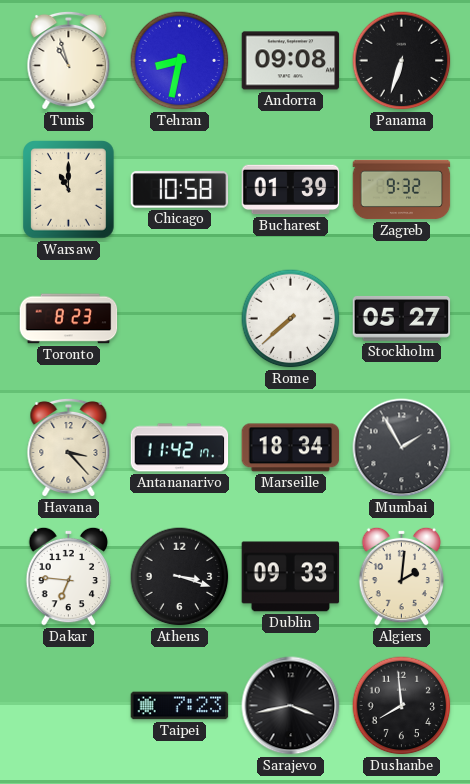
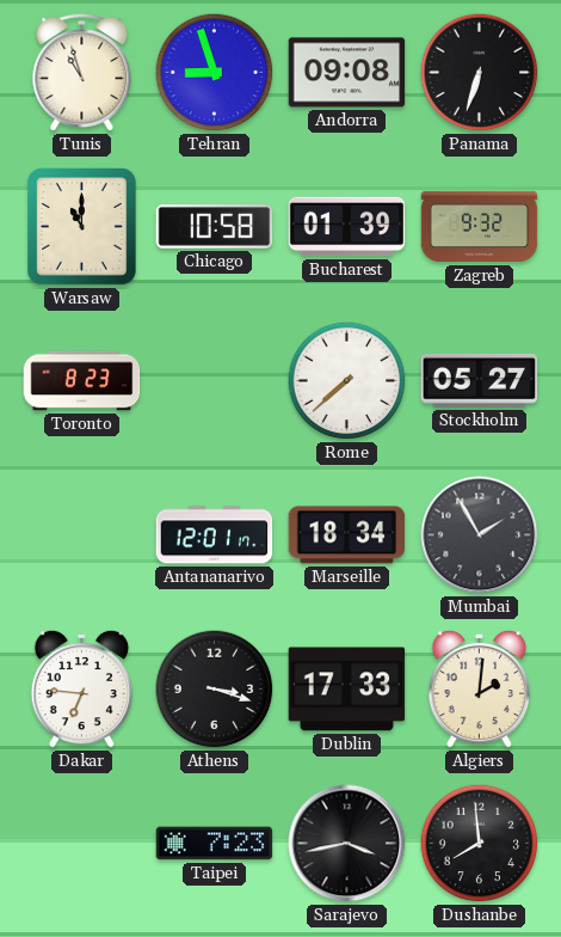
Tehran: 8:32 -> 8:57
Havana: 3:23 -> none
Antananarivo: 11:42 -> 12:01
Dublin: 09:33 -> 17:33
